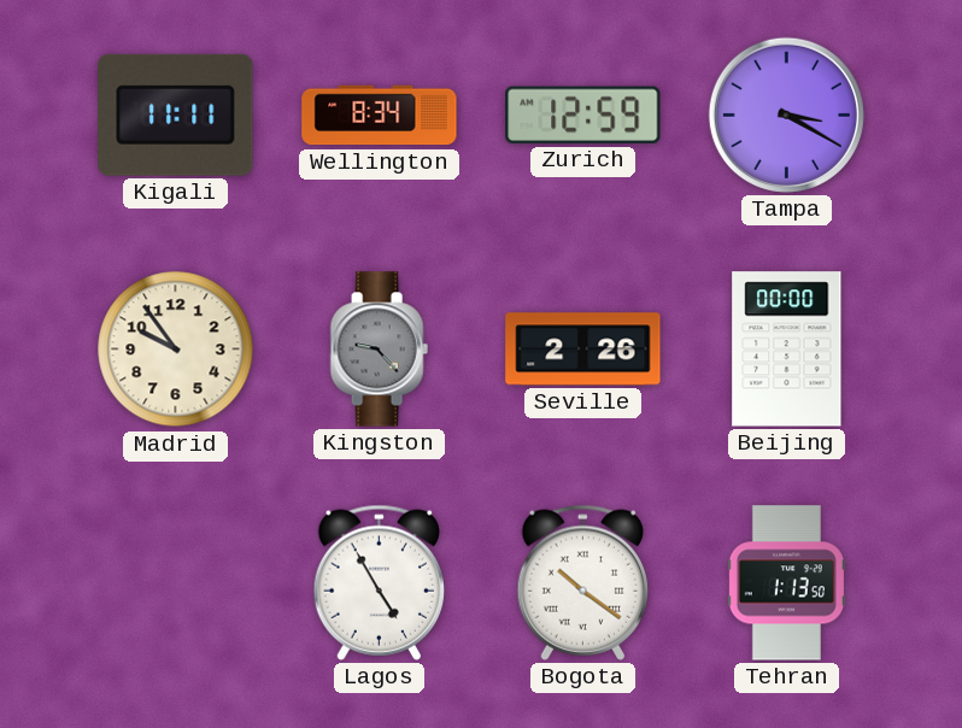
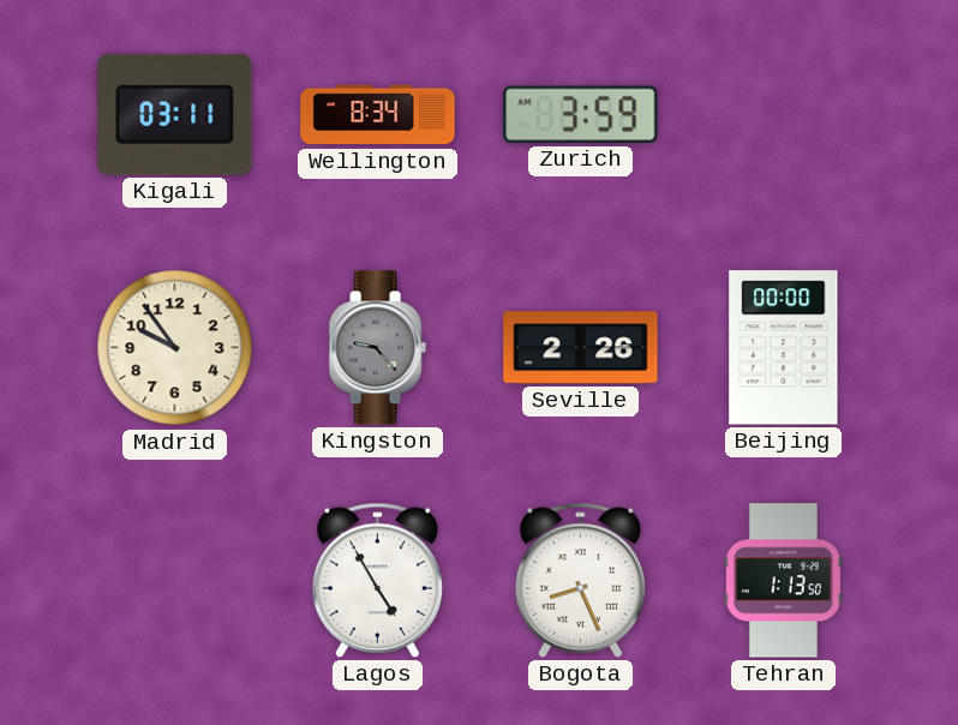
Kigali: 11:11 -> 03:11
Zurich: 12:59 -> 3:59
Tampa: 3:20 -> none
Bogota: 10:21 -> 8:26
